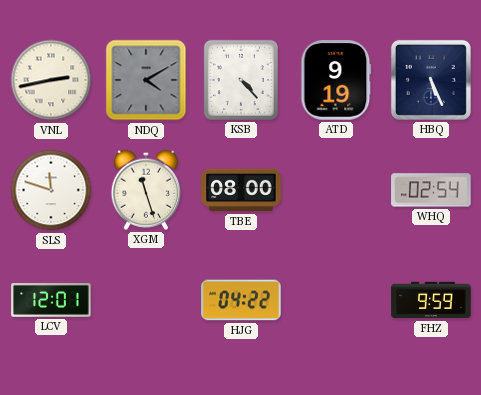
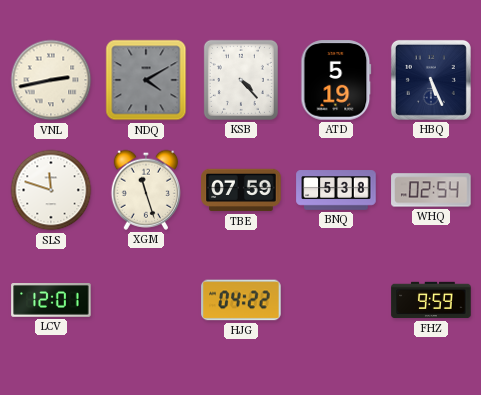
ATD: 9:19 -> 5:19
TBE: 08:00 -> 07:59
BNQ: none -> 5:38
